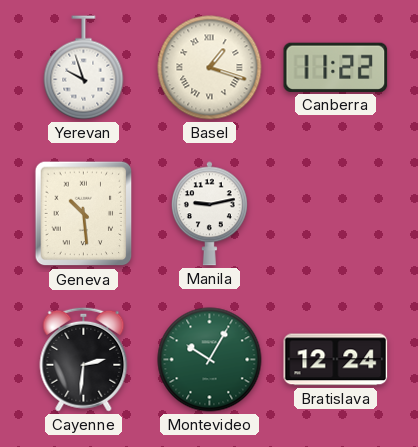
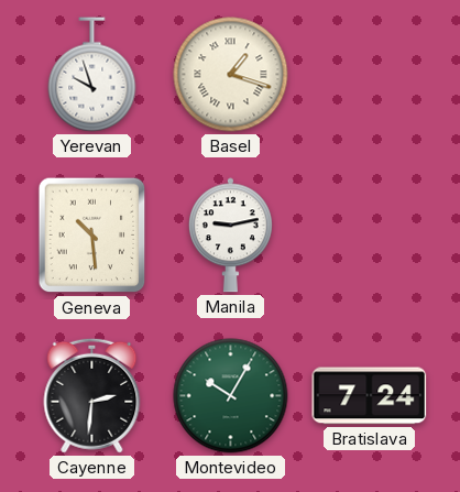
Canberra: 11:22 -> none
Bratislava: 12:24 -> 7:24
